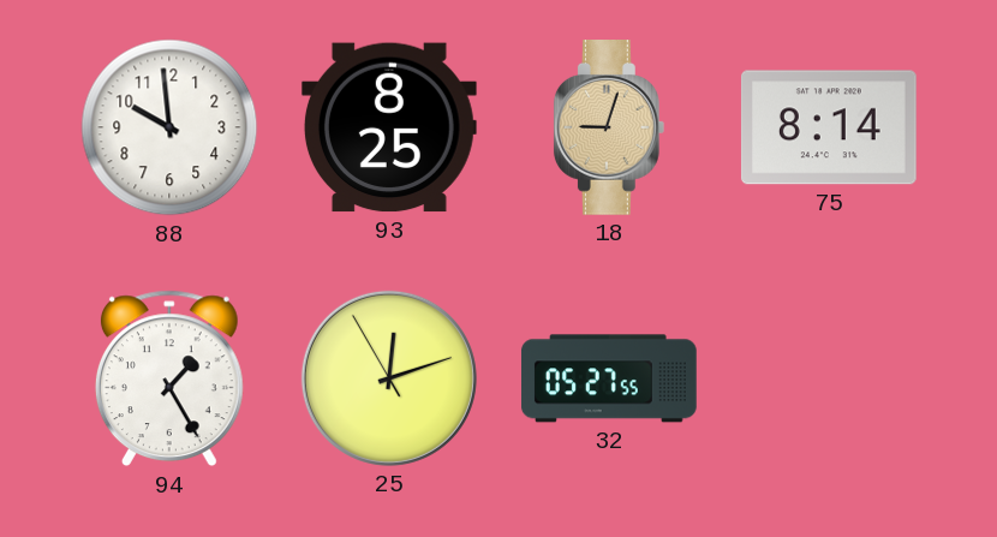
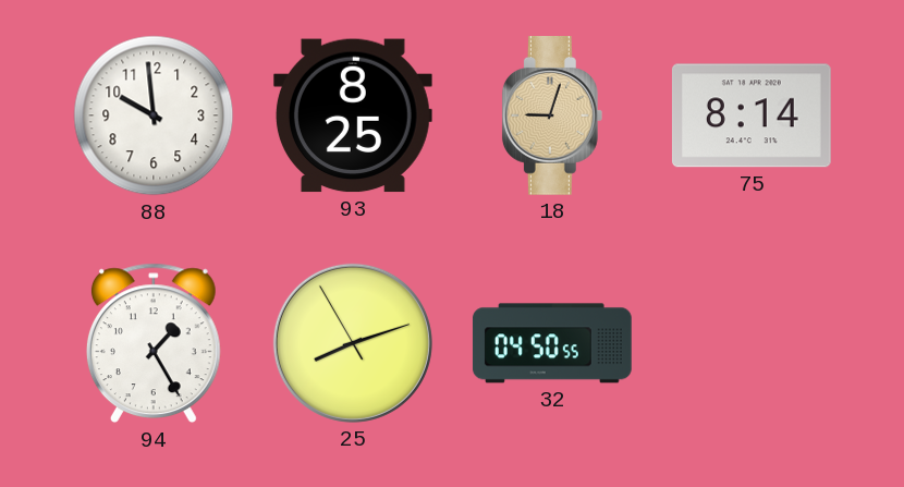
25: 12:11 -> 8:11
32: 05:27 -> 04:50
